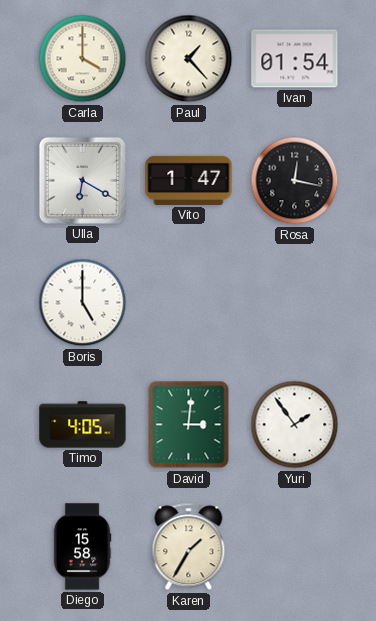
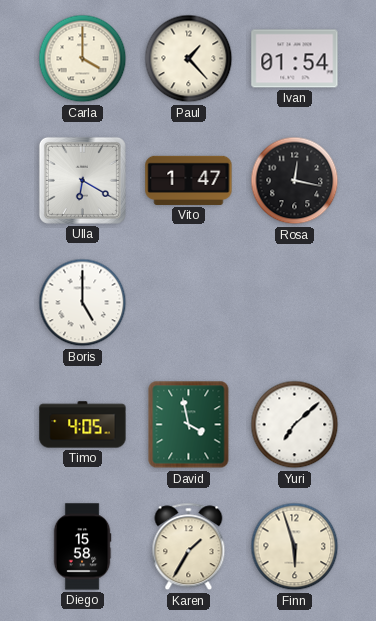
David: 3:01 -> 3:58
Yuri: 1:54 -> 7:08
Finn: none -> 5:57
